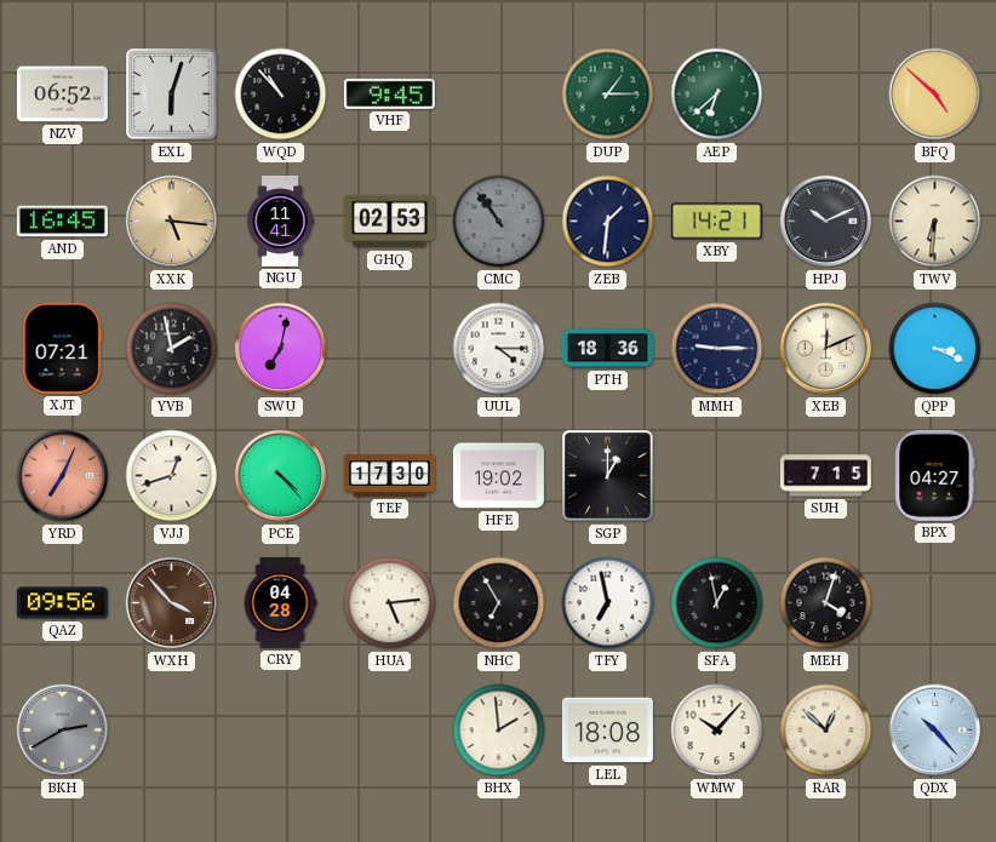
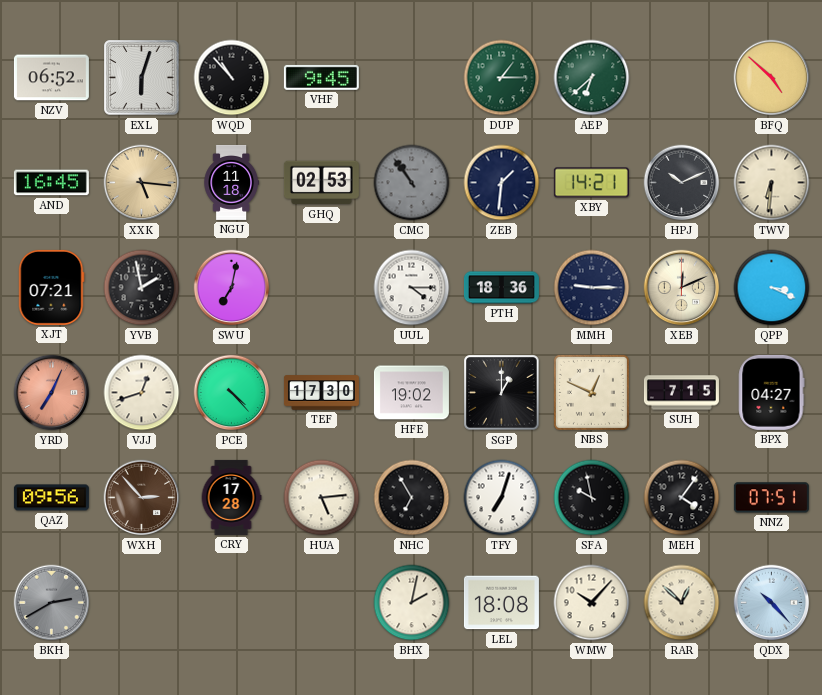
NGU: 11:41 -> 11:18
NBS: none -> 12:49
WXH: 3:53 -> 2:53
CRY: 04:28 -> 17:28
TFY: 6:58 -> 7:03
SFA: 12:58 -> 9:58
MEH: 4:03 -> 4:06
NNZ: none -> 07:51
BHX: 1:59 -> 2:02
